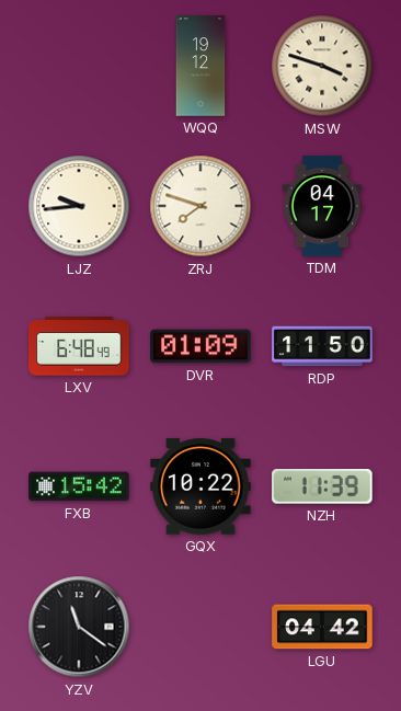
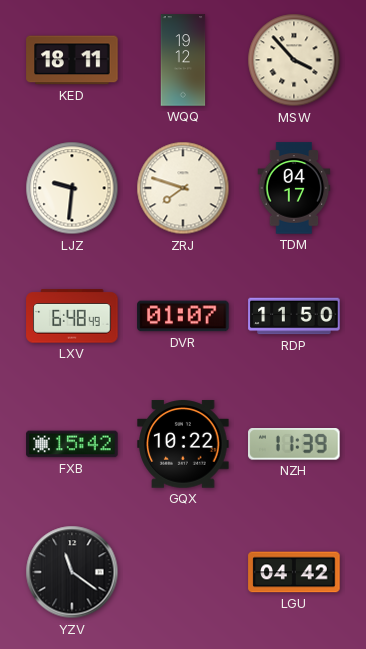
KED: none -> 18:11
MSW: 3:48 -> 3:53
LJZ: 9:44 -> 9:31
DVR: 01:09 -> 01:07
